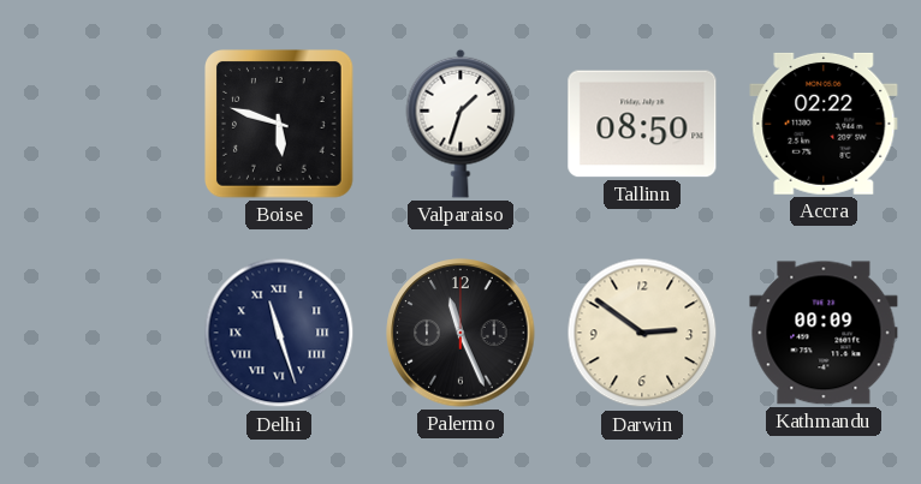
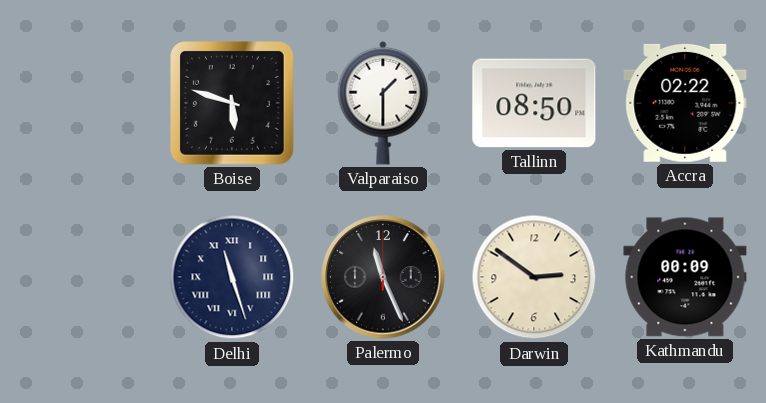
Valparaiso: 1:33 -> 1:30
